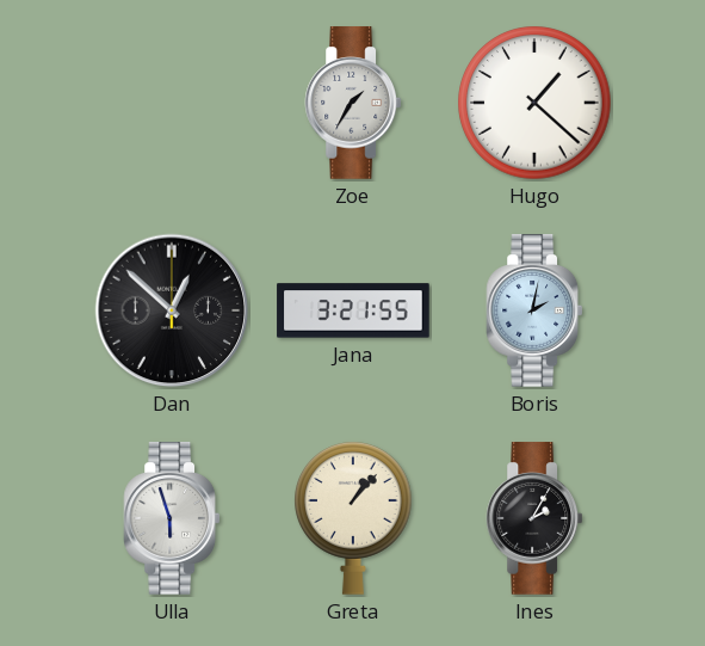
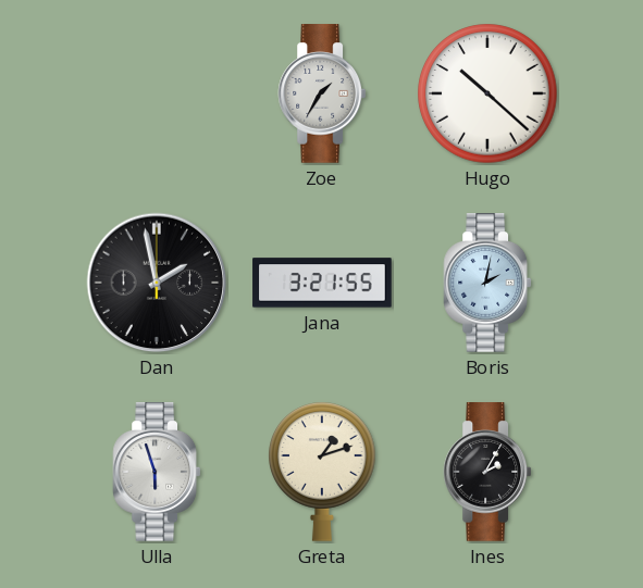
Hugo: 1:22 -> 10:22
Dan: 12:52 -> 1:58
Greta: 1:07 -> 1:12
